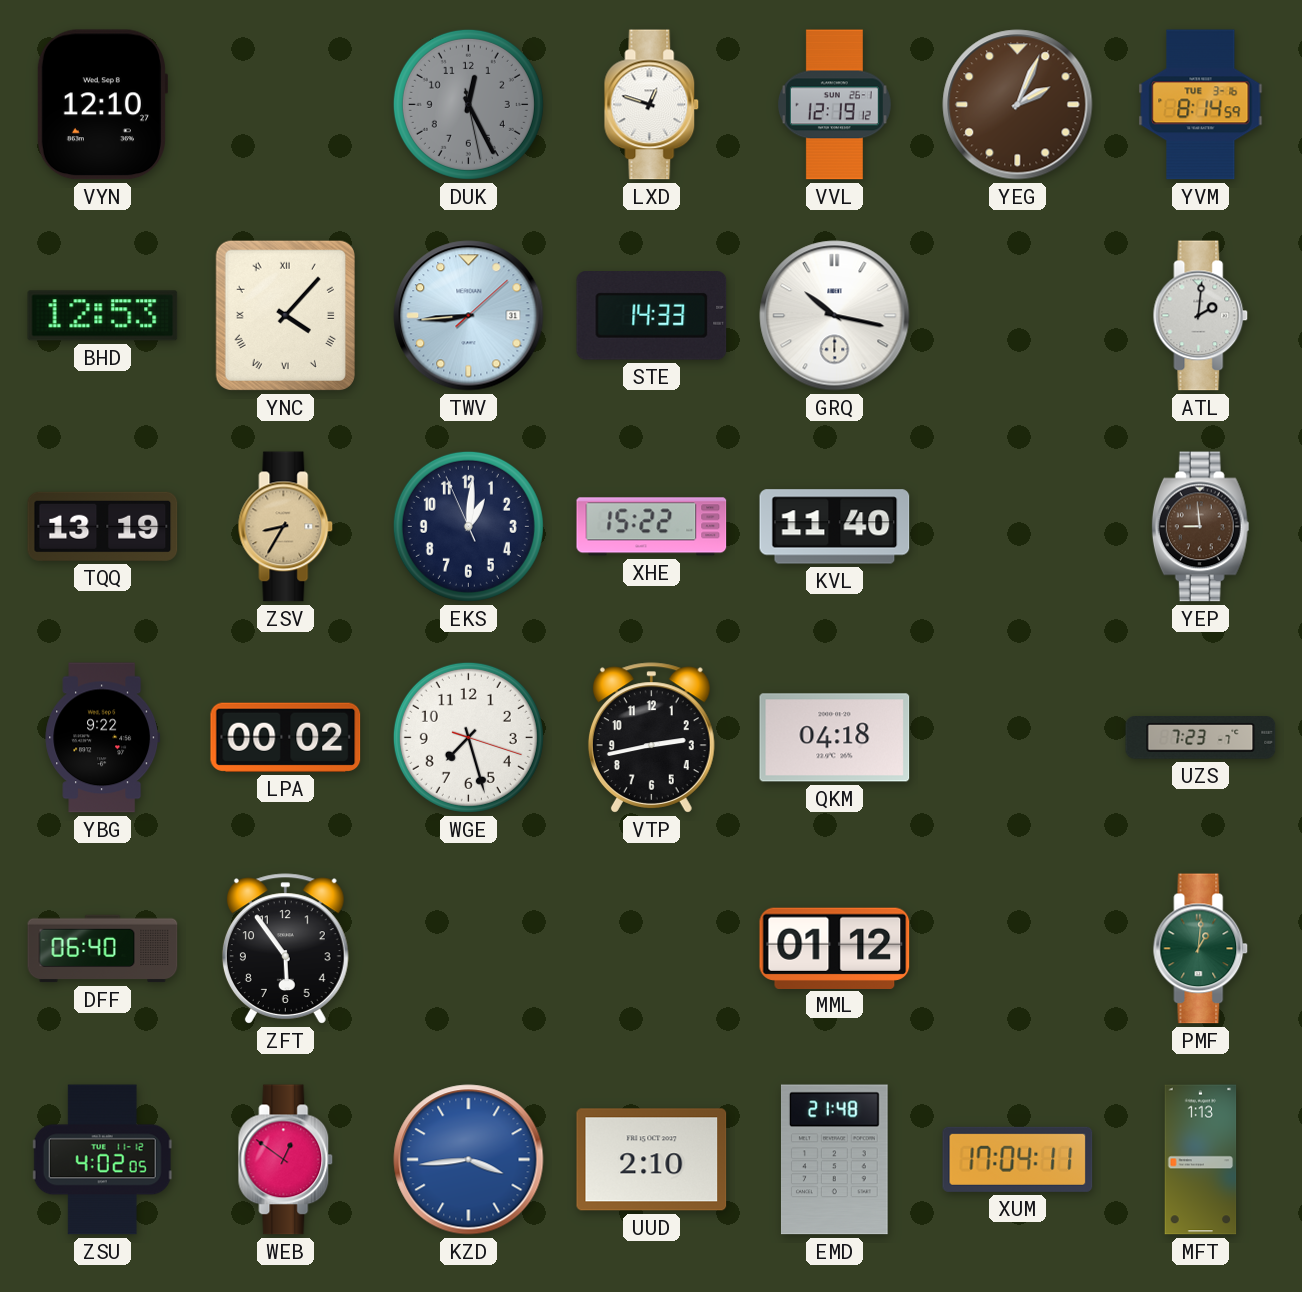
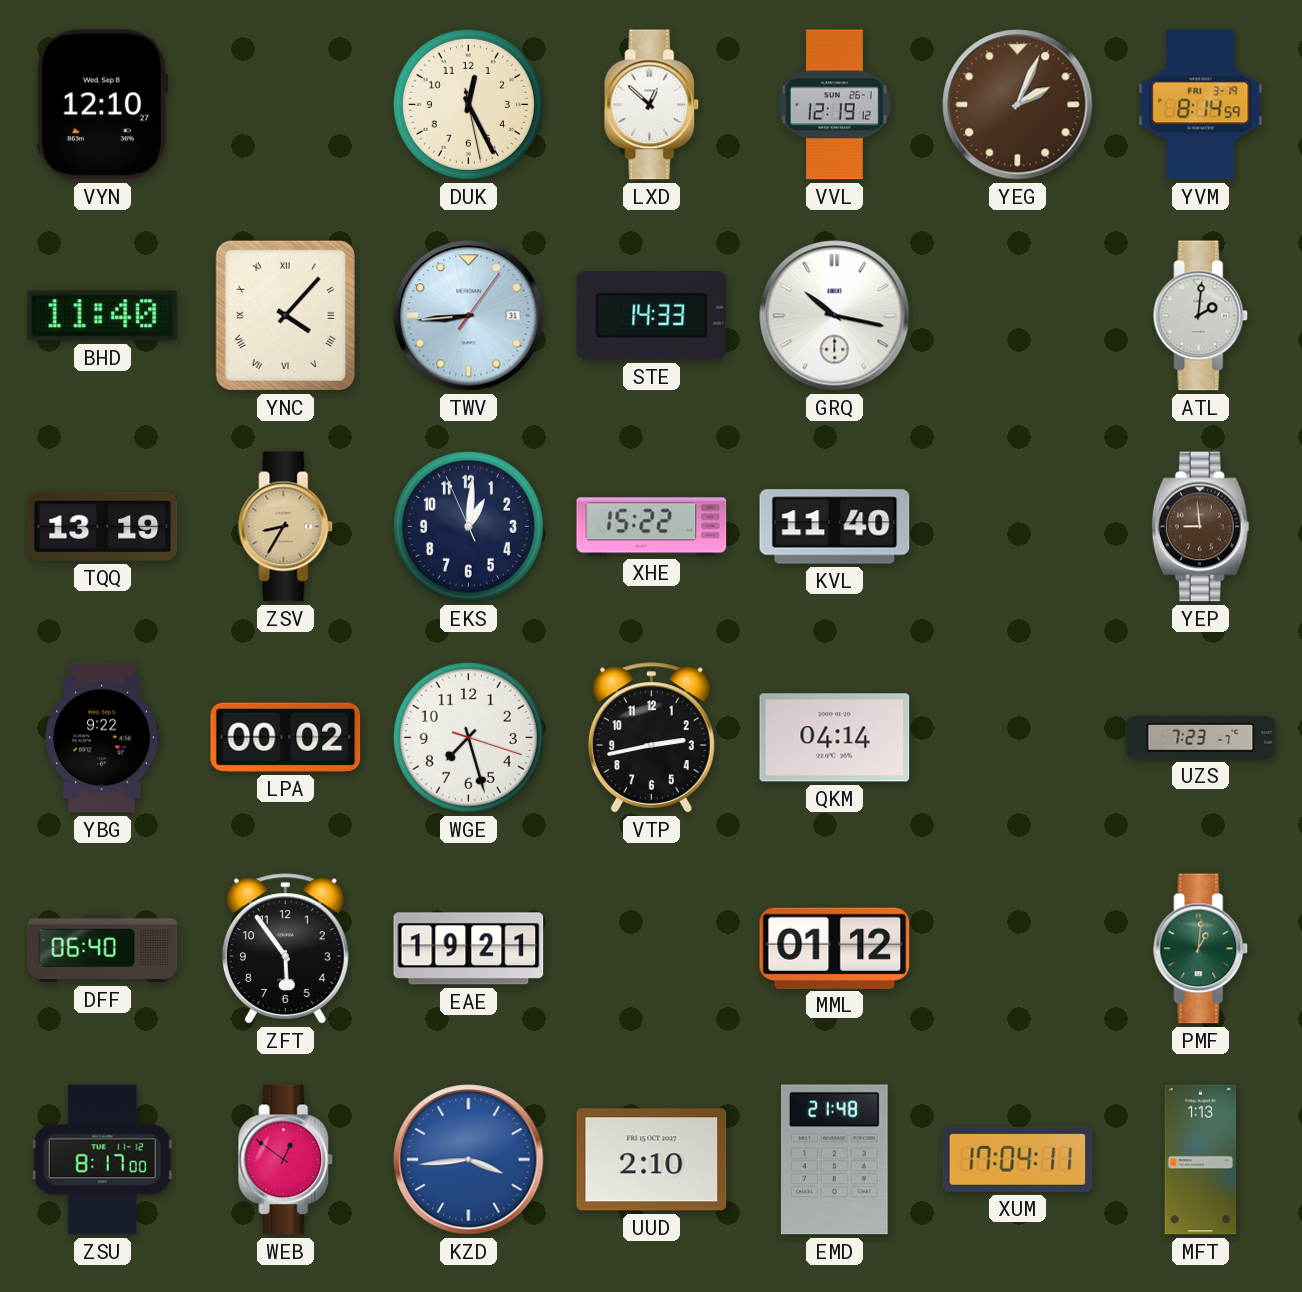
DUK dial: grey -> cream
LXD: 12:48 -> 12:52
YVM date: TUE 3-16 -> FRI 3-19
BHD: 12:53 -> 11:40
TWV: 8:44:08 -> 8:44:06
QKM: 04:18 -> 04:14
EAE: none -> 19:21
ZSU: 4:02 -> 8:17
